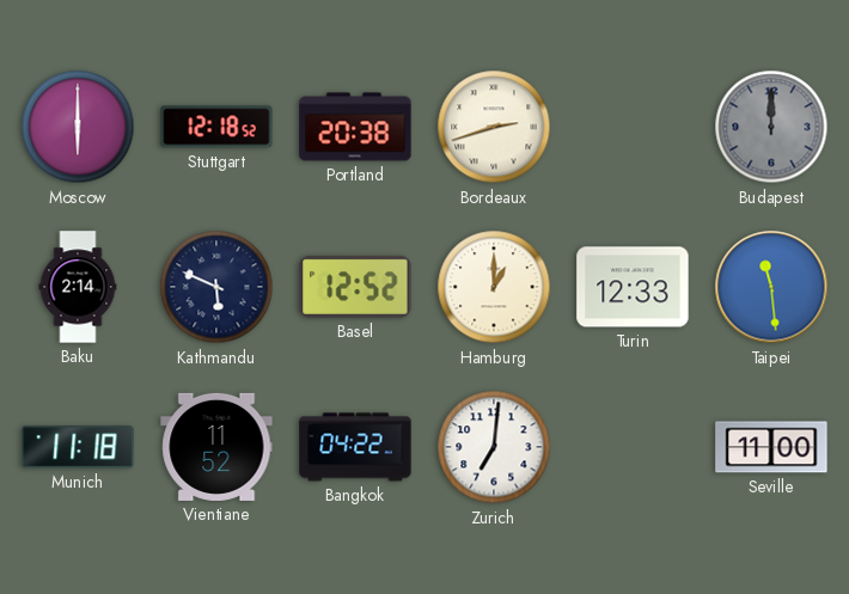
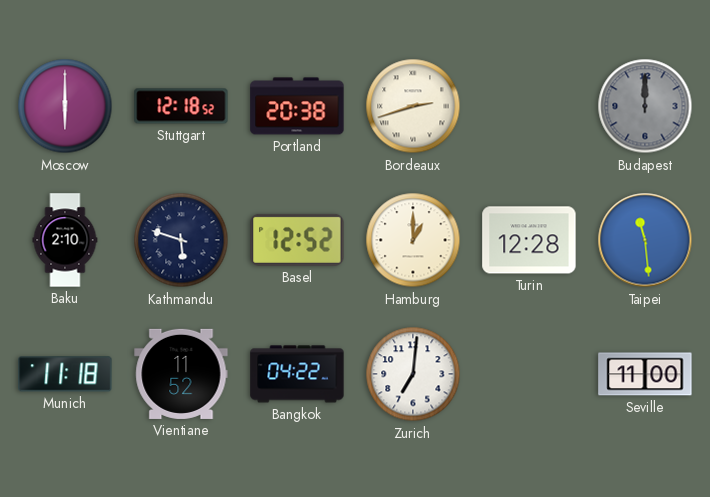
Baku: 2:14 -> 2:10
Kathmandu: 5:49 -> 5:48
Turin: 12:33 -> 12:28
